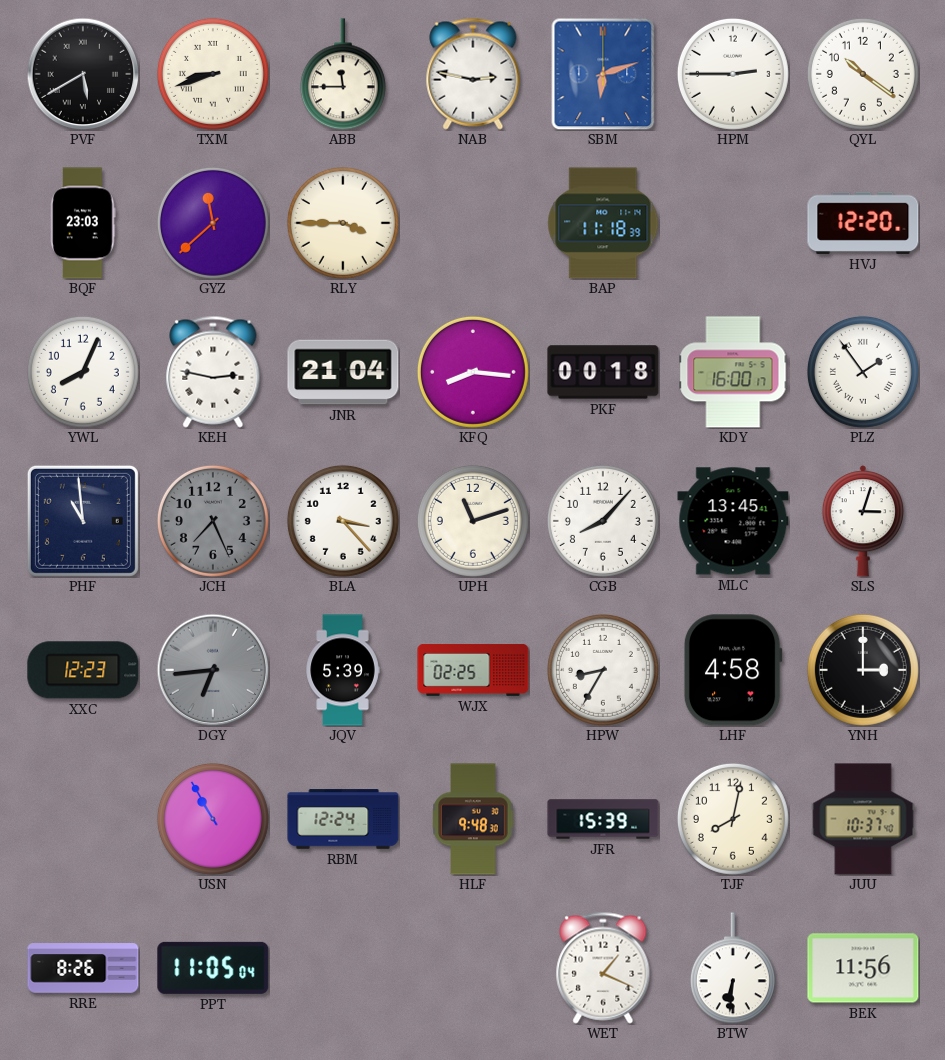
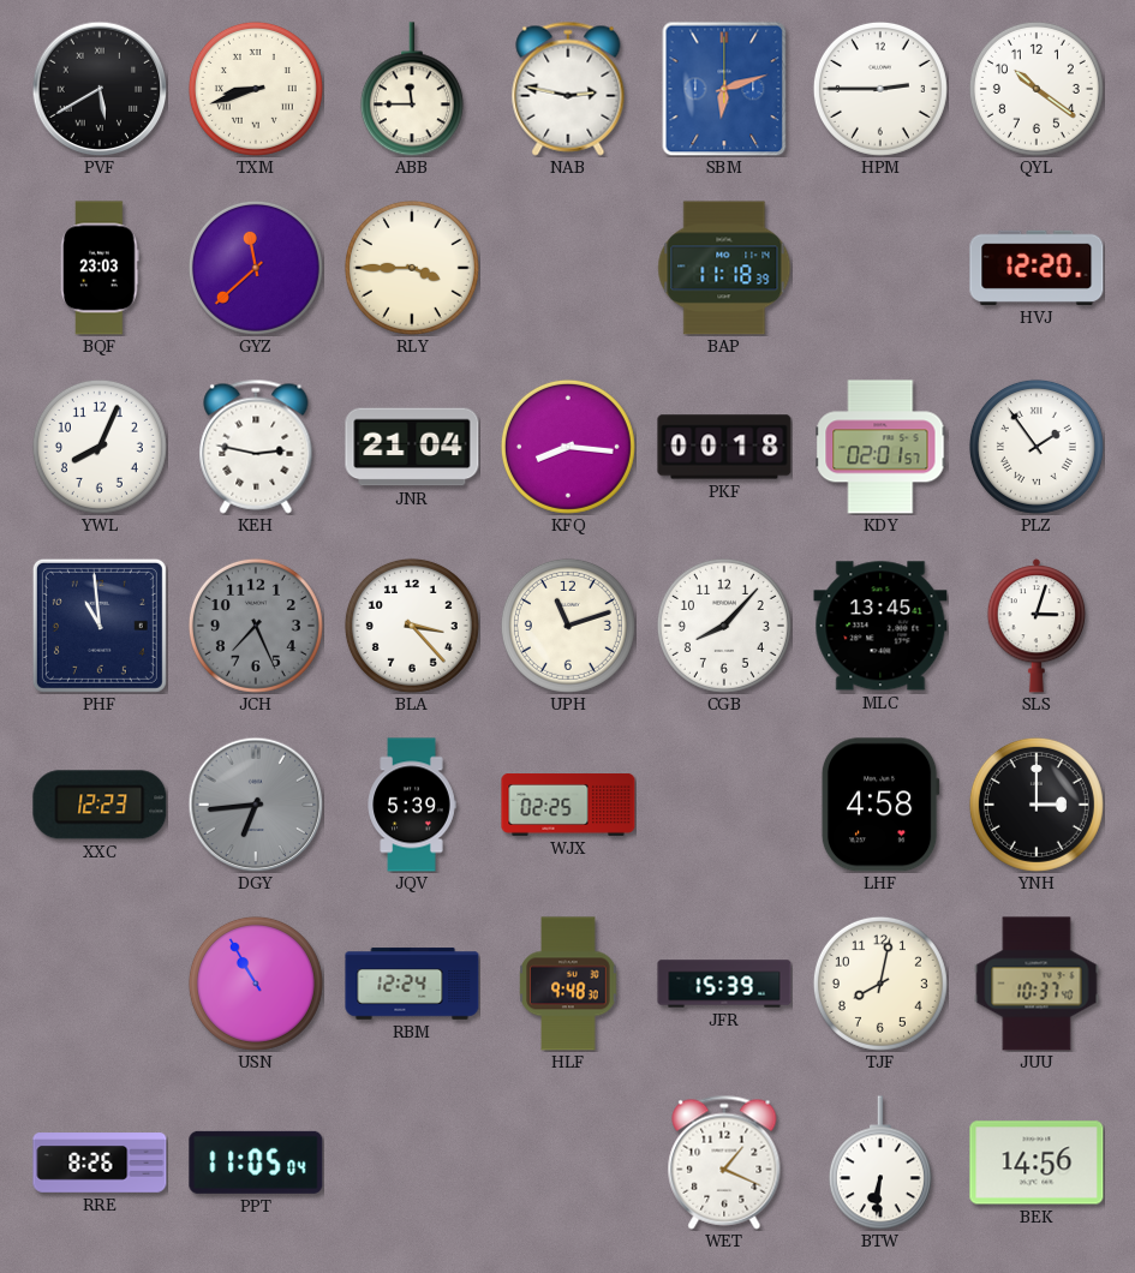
KDY: 16:00 -> 02:01
HPW: 8:35 -> none
BEK: 11:56 -> 14:56
